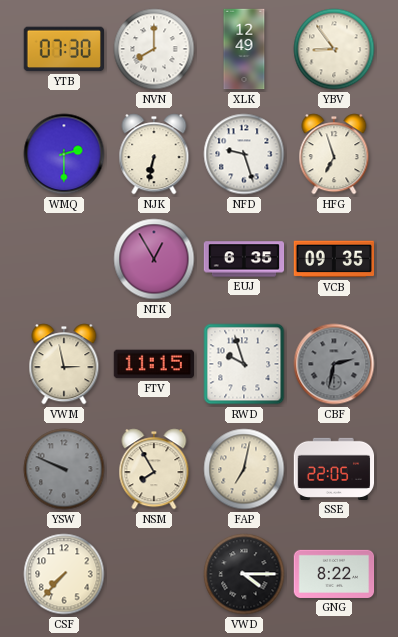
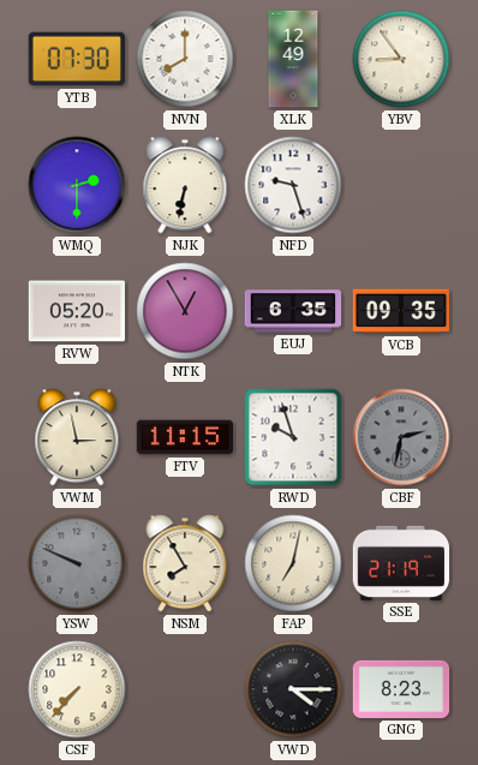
HFG: 6:57 -> none
RVW: none -> 05:20
SSE: 22:05 -> 21:19
GNG: 8:22 -> 8:23
